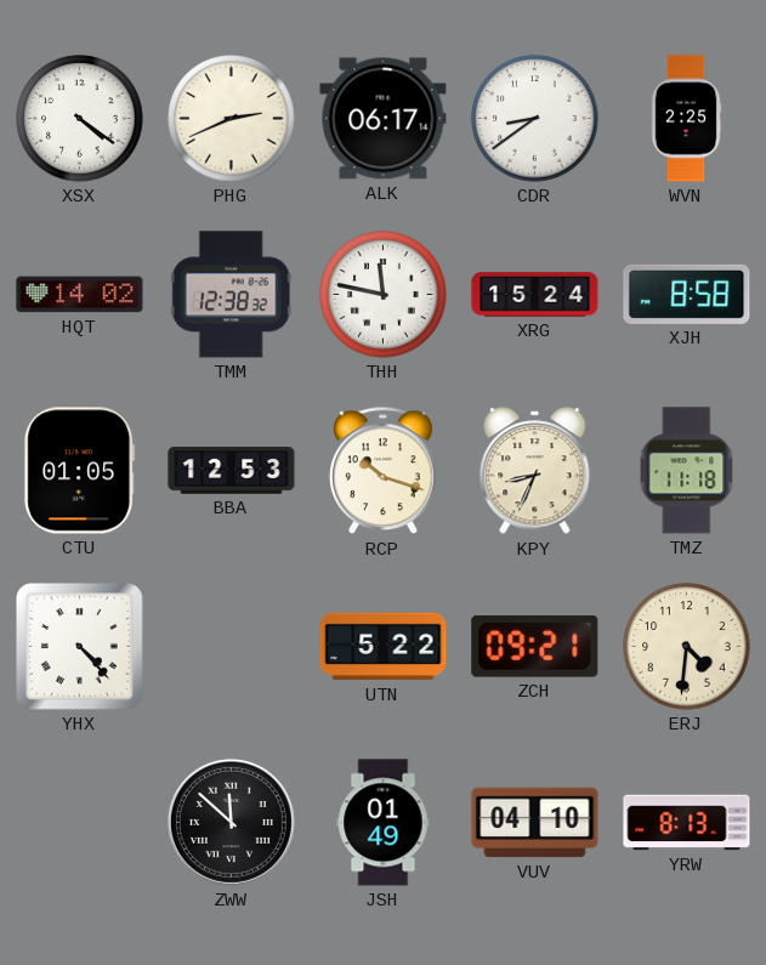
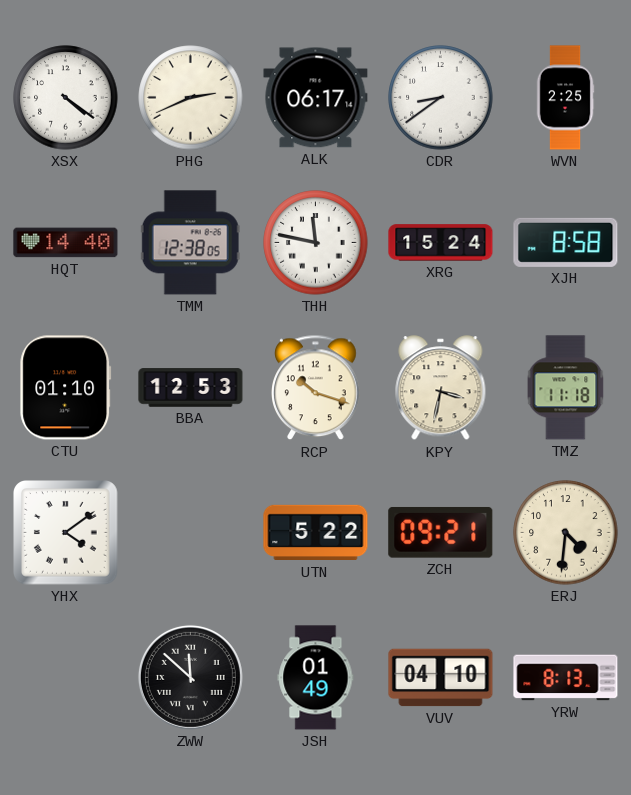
HQT: 14:02 -> 14:40
TMM: 12:38:32 -> 12:38:05
CTU: 01:05 -> 01:10
KPY: 8:34 -> 3:32
YHX: 4:23 -> 4:09
